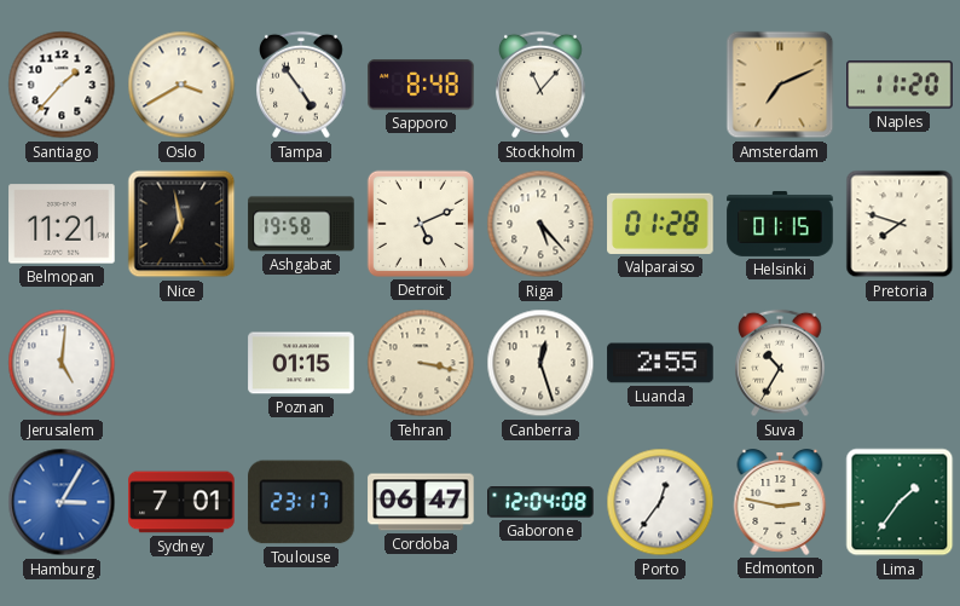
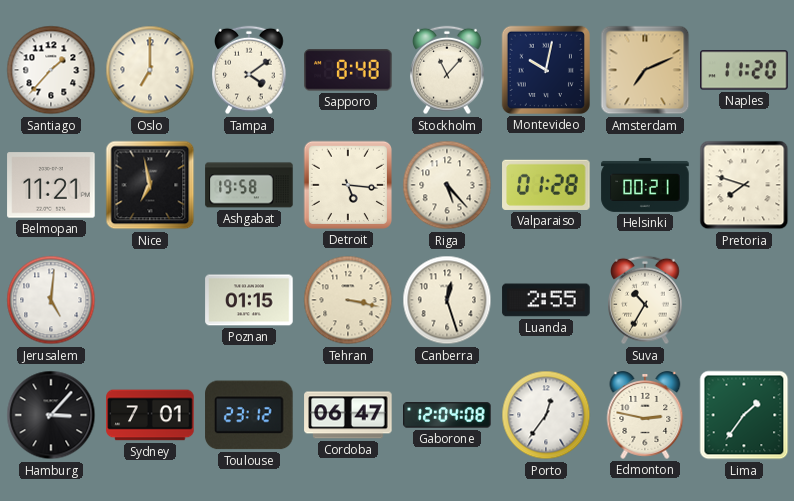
Oslo: 3:40 -> 7:00
Tampa: 4:54 -> 4:09
Montevideo: none -> 10:02
Detroit: 5:11 -> 5:16
Helsinki: 01:15 -> 00:21
Hamburg: 3:05 -> 3:07
Hamburg dial: blue -> black
Toulouse: 23:17 -> 23:12
